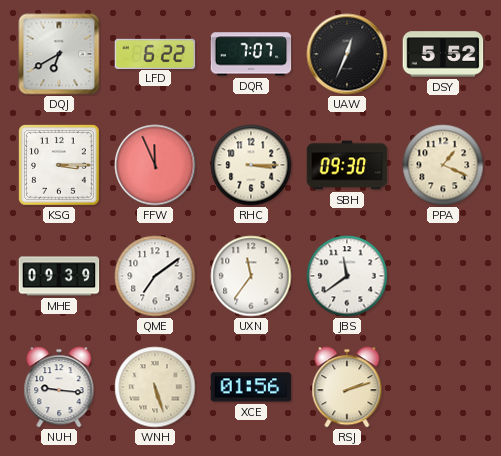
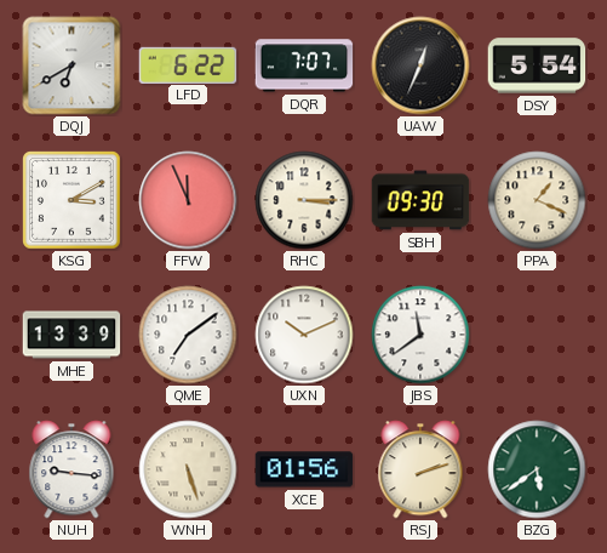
DSY: 5:52 -> 5:54
KSG: 3:15 -> 3:10
MHE: 09:39 -> 13:39
UXN: 11:36 -> 10:11
BZG: none -> 5:39
